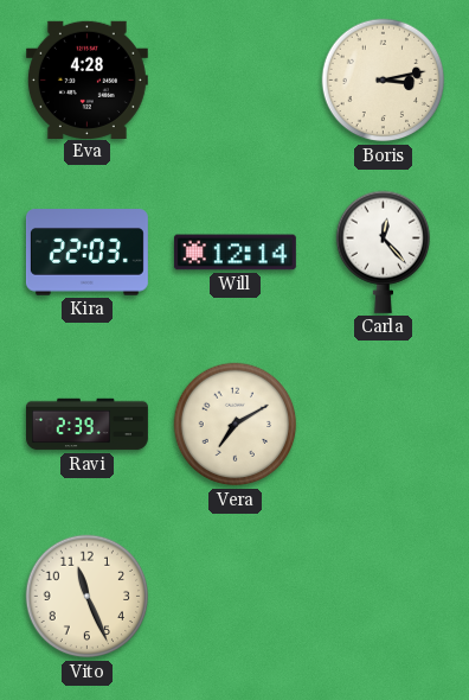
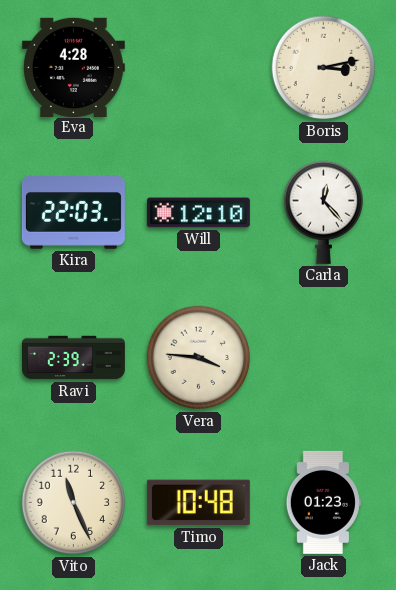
Will: 12:14 -> 12:10
Vera: 7:10 -> 3:46
Timo: none -> 10:48
Jack: none -> 01:23
